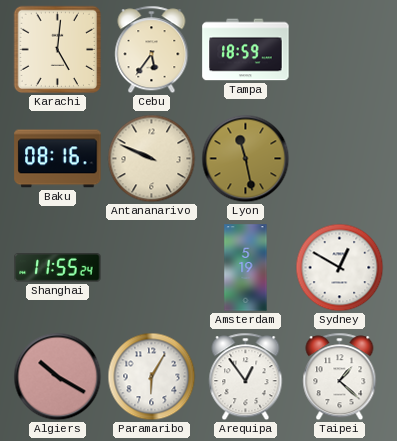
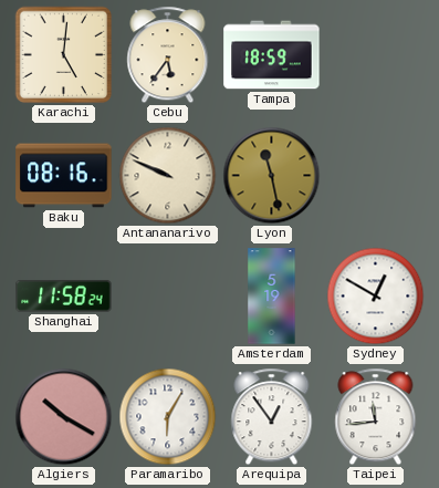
Shanghai: 11:55 -> 11:58
Taipei: 1:22 -> 11:44
